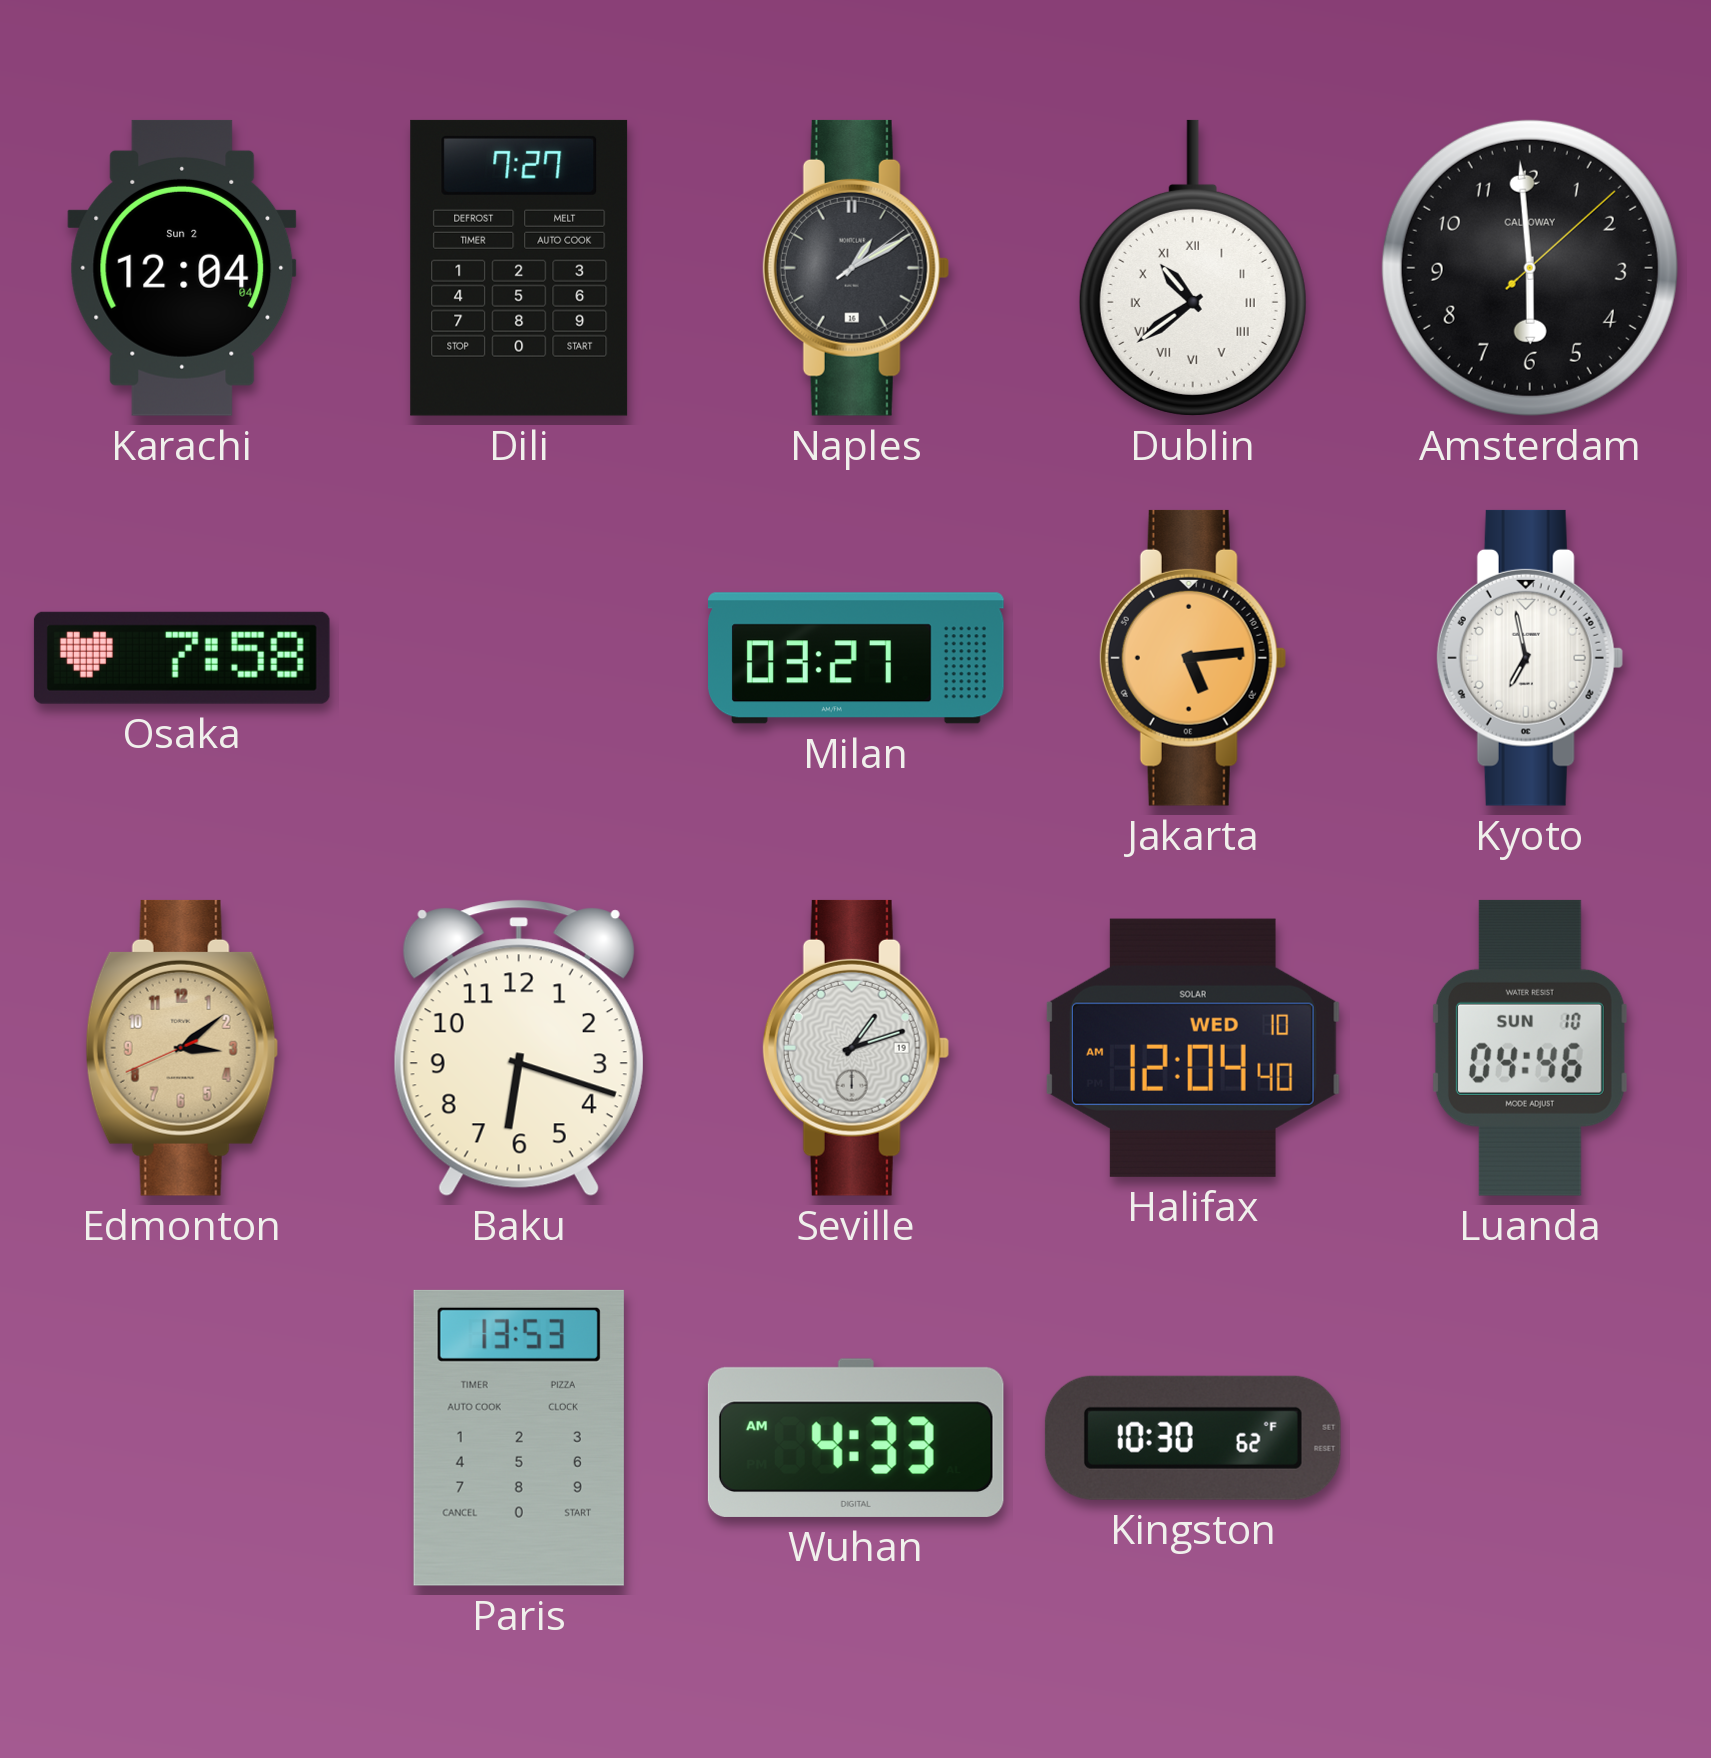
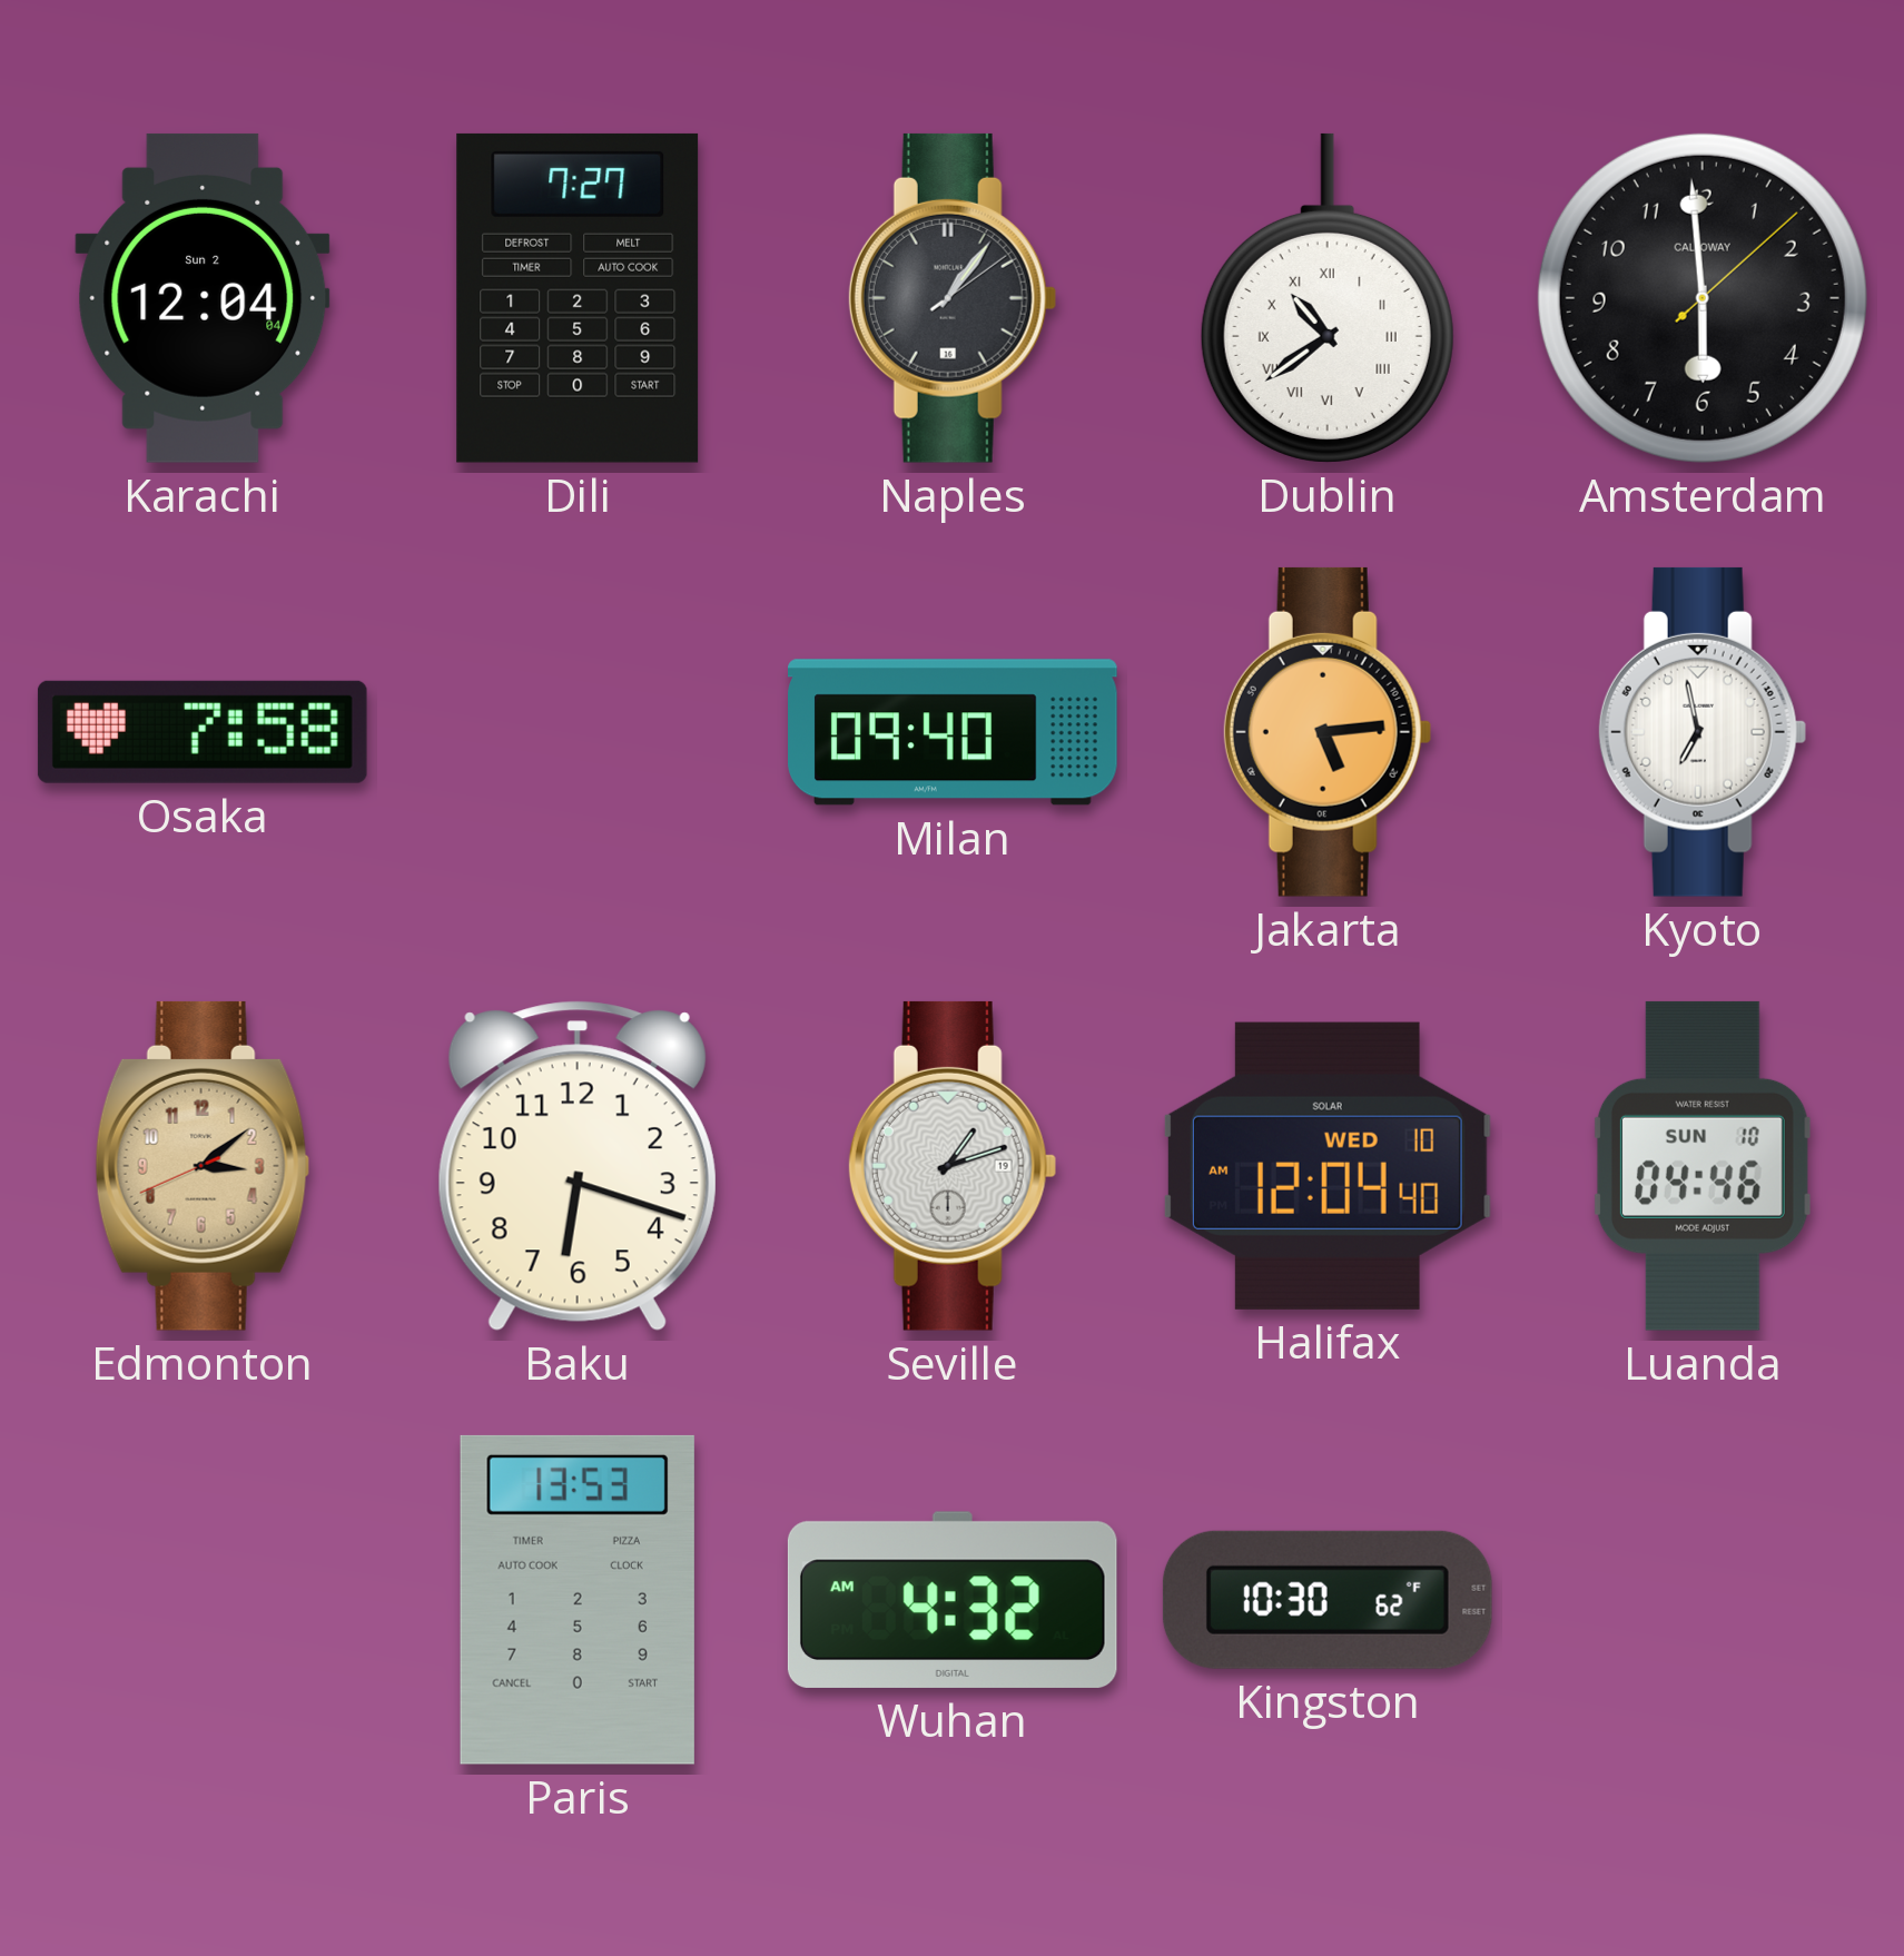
Naples: 1:10 -> 1:06
Milan: 03:27 -> 09:40
Wuhan: 4:33 -> 4:32
